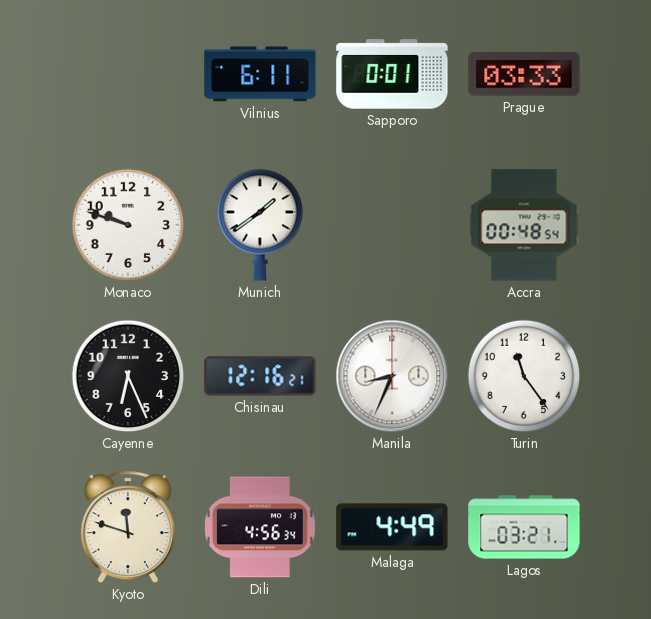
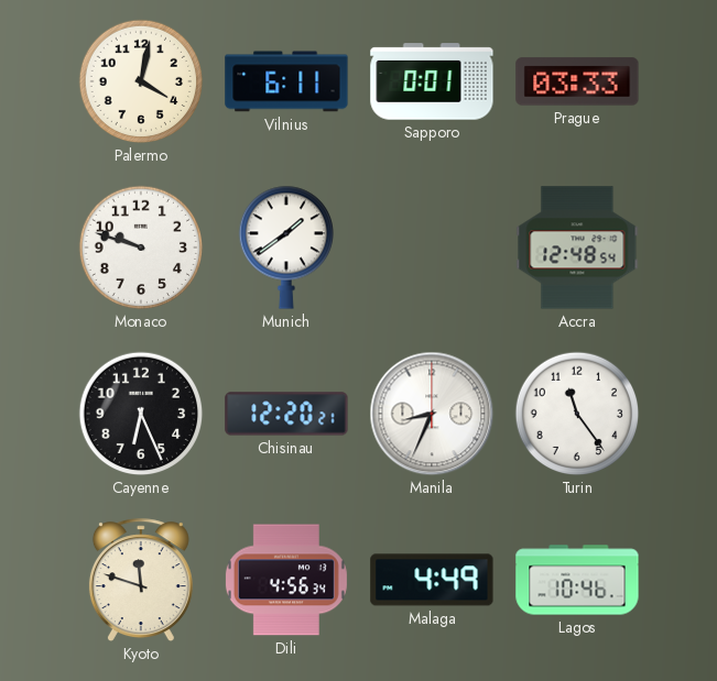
Palermo: none -> 4:02
Accra: 00:48 -> 12:48
Chisinau: 12:16 -> 12:20
Lagos: 03:21 -> 10:46
